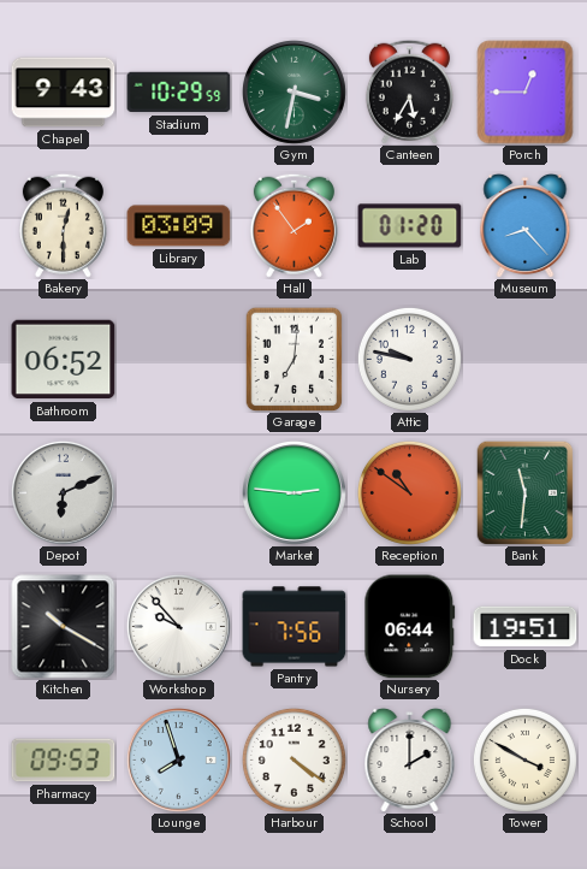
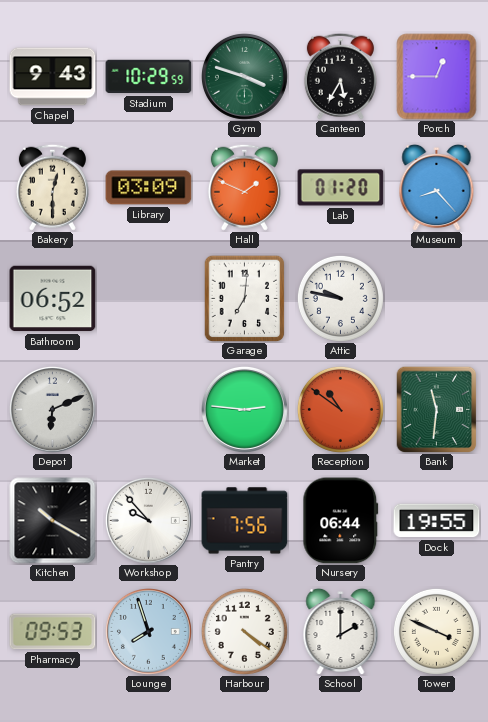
Gym: 3:32 -> 3:48
Hall: 1:54 -> 1:49
Dock: 19:51 -> 19:55
Tower: 3:50 -> 3:49
